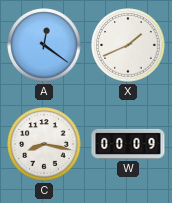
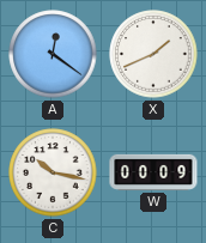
C: 8:17 -> 10:17
